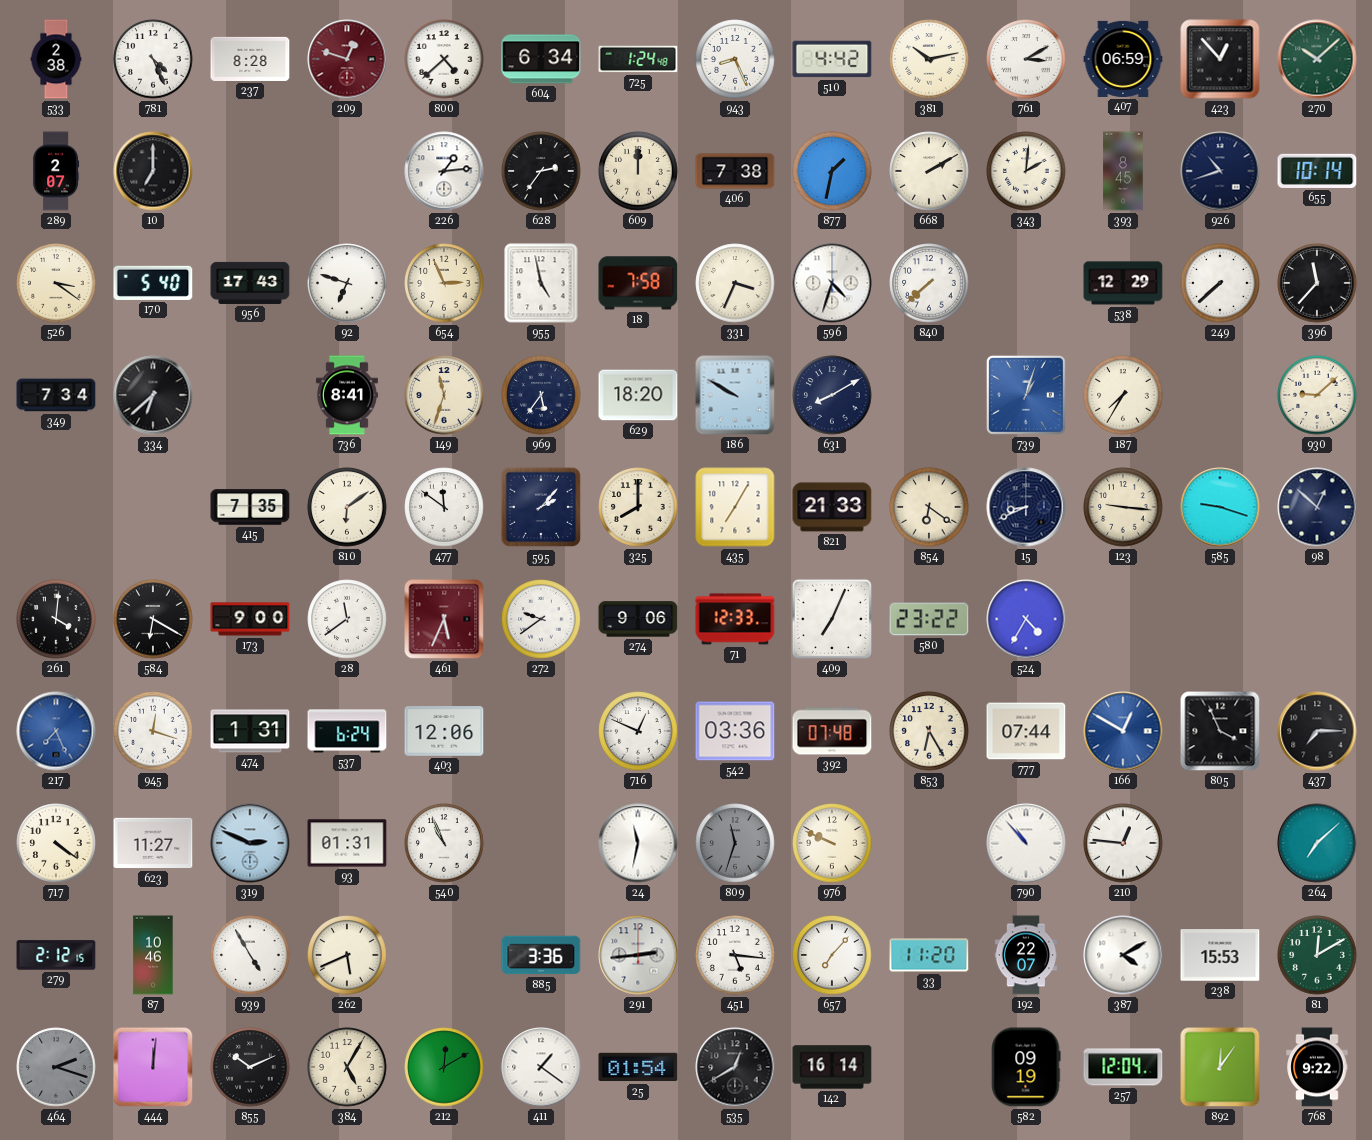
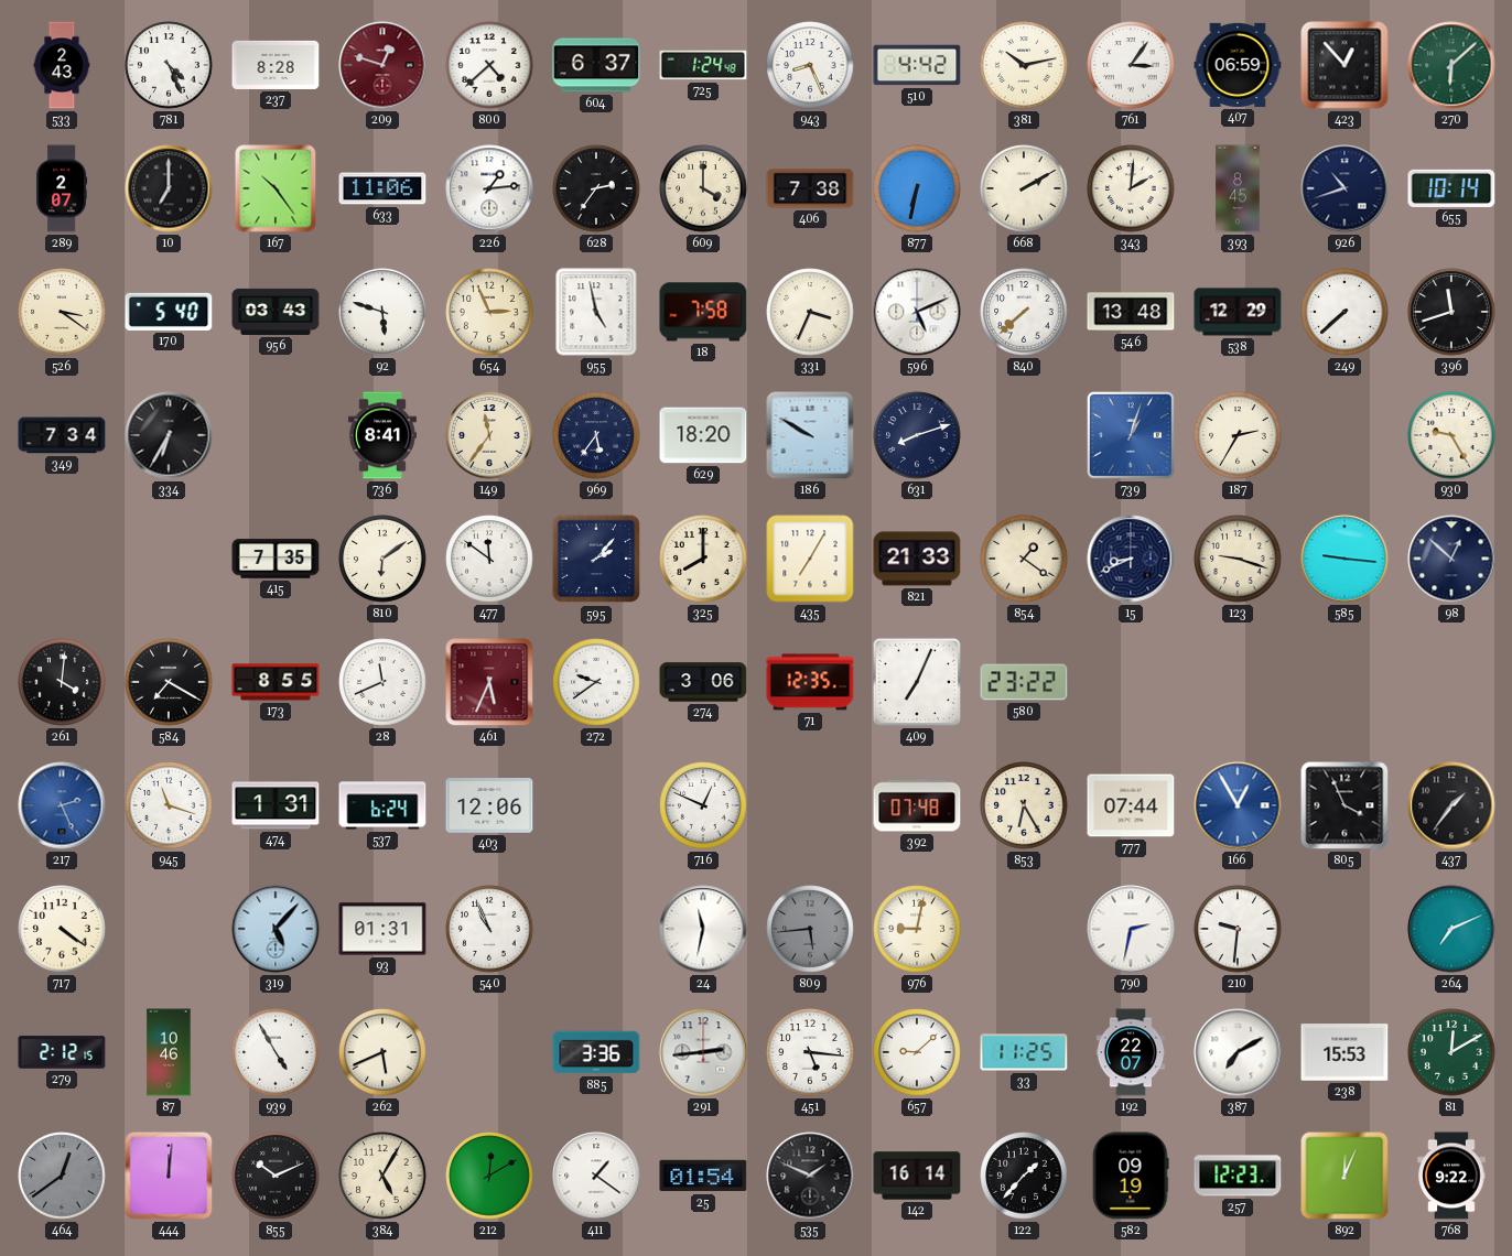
533: 2:38 -> 2:43
604: 6:34 -> 6:37
761: 3:10 -> 3:06
270: 10:08 -> 6:08
167: none -> 10:24
633: none -> 11:06
609: 12:00 -> 4:00
877: 1:32 -> 6:32
956: 17:43 -> 03:43
92: 6:48 -> 5:48
596: 4:33 -> 5:11
546: none -> 13:48
396: 11:37 -> 11:42
334: 6:38 -> 6:35
149: 11:33 -> 11:36
631: 8:10 -> 8:12
187: 7:35 -> 2:35
930: 9:08 -> 9:25
854: 6:21 -> 1:21
123: 9:16 -> 9:18
585: 9:18 -> 9:16
584: 6:20 -> 7:20
173: 9:00 -> 8:55
28: 11:39 -> 11:41
274: 9:06 -> 3:06
71: 12:33 -> 12:35
524: 4:35 -> none
217: 7:26 -> 2:26
945: 12:18 -> 11:18
542: 03:36 -> none
166: 12:50 -> 12:55
437: 7:15 -> 1:36
623: 11:27 -> none
319: 2:49 -> 5:07
809: 11:33 -> 5:44
976: 9:49 -> 9:02
790: 10:53 -> 2:32
210: 12:46 -> 9:31
264: 7:08 -> 7:11
657: 7:07 -> 9:08
33: 11:20 -> 11:25
387: 4:10 -> 7:10
464: 2:18 -> 12:39
535: 12:40 -> 1:49
122: none -> 1:37
257: 12:04 -> 12:23
892: 12:06 -> 12:04
